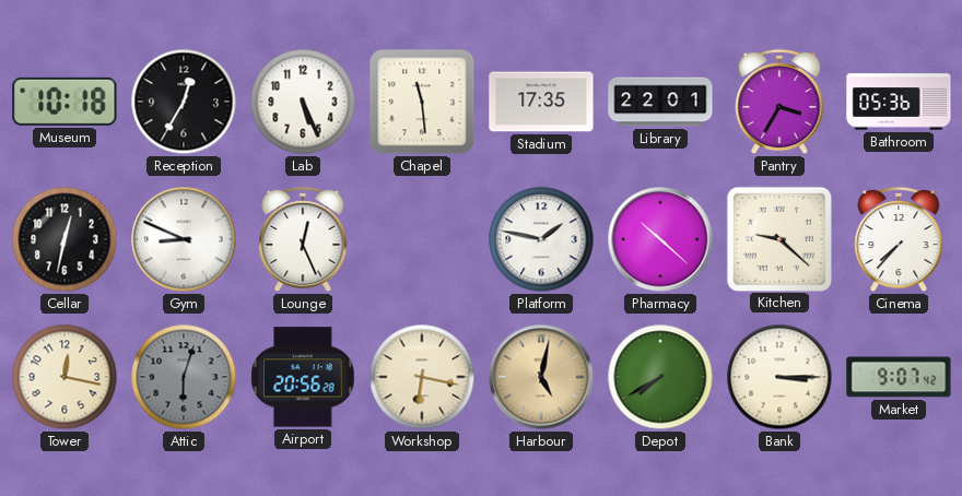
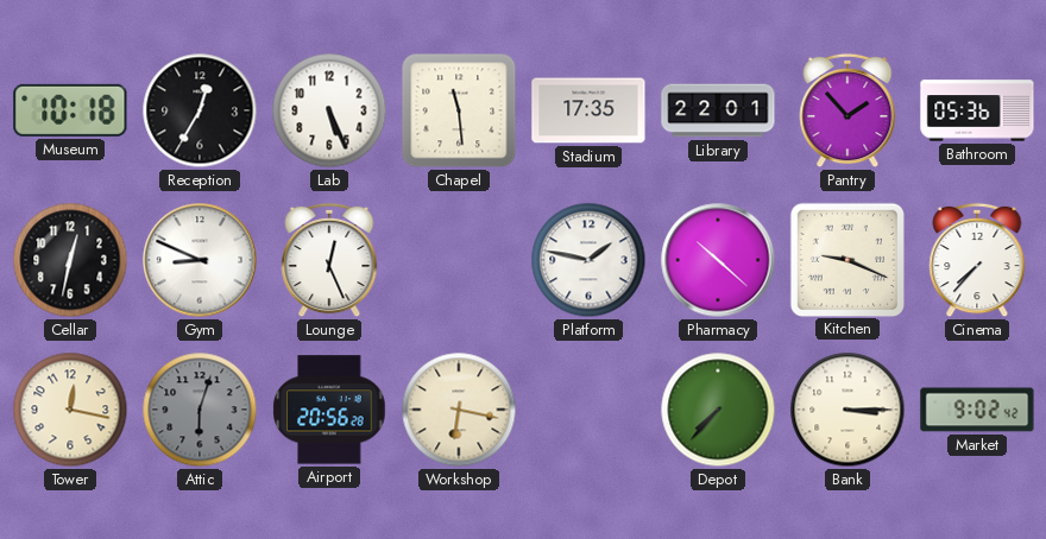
Pantry: 3:35 -> 1:53
Kitchen: 9:22 -> 9:19
Harbour: 5:02 -> none
Depot: 7:40 -> 7:37
Market: 9:07 -> 9:02
